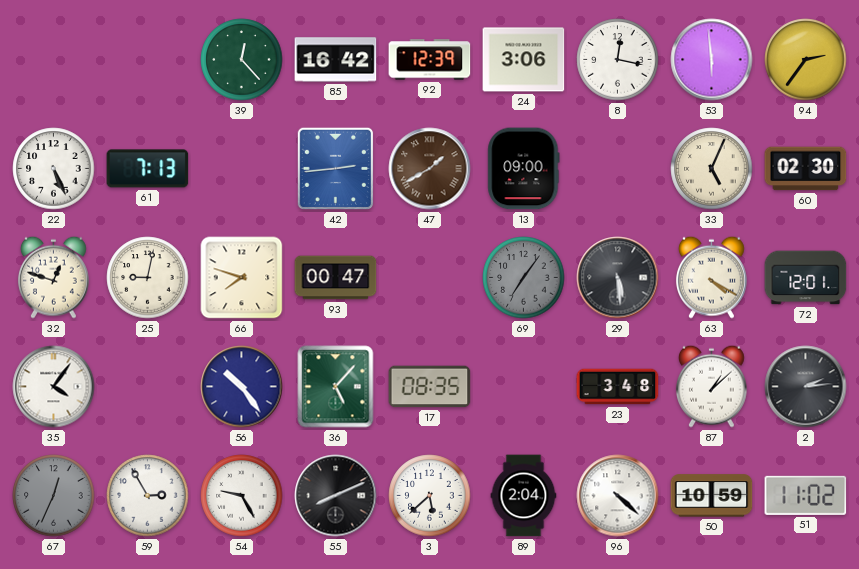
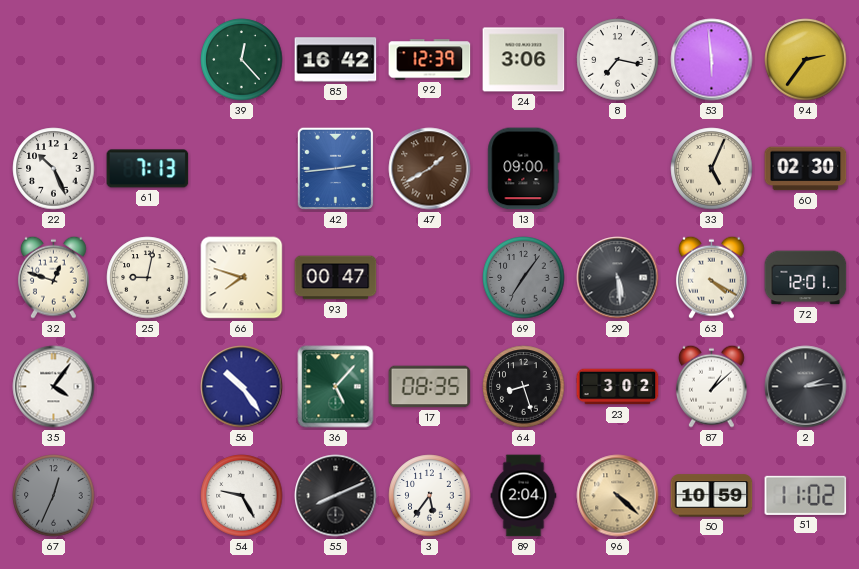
8: 12:17 -> 7:17
22: 5:26 -> 10:26
64: none -> 8:27
23: 3:48 -> 3:02
59: 2:55 -> none
3: 5:38 -> 5:36
96 dial: white -> champagne
